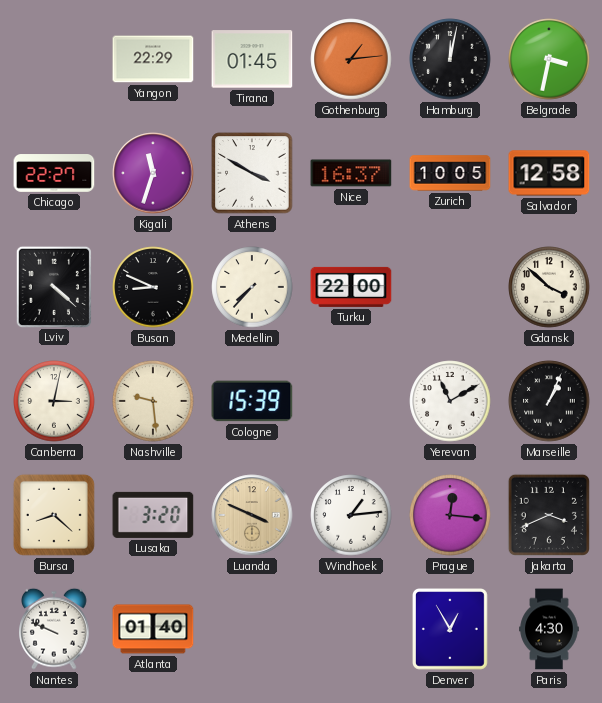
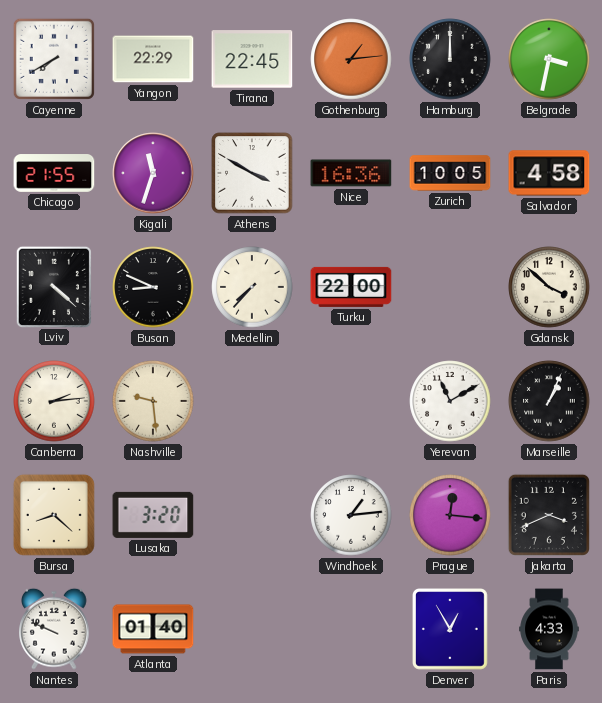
Cayenne: none -> 7:40
Tirana: 01:45 -> 22:45
Hamburg: 12:02 -> 12:00
Chicago: 22:27 -> 21:55
Nice: 16:37 -> 16:36
Salvador: 12:58 -> 4:58
Canberra: 3:02 -> 2:14
Cologne: 15:39 -> none
Luanda: 3:49 -> none
Paris: 4:30 -> 4:33
